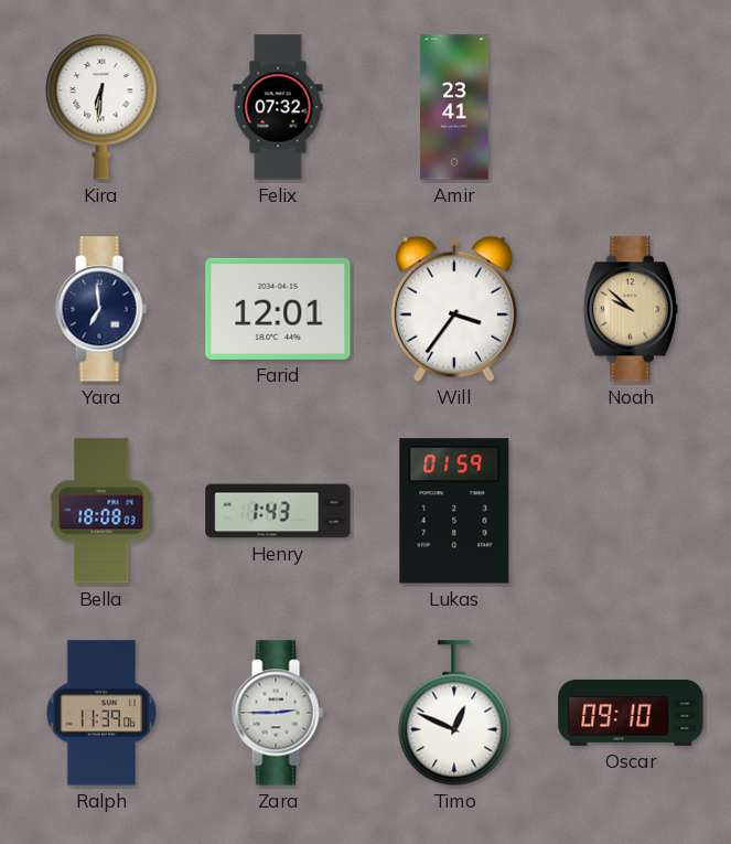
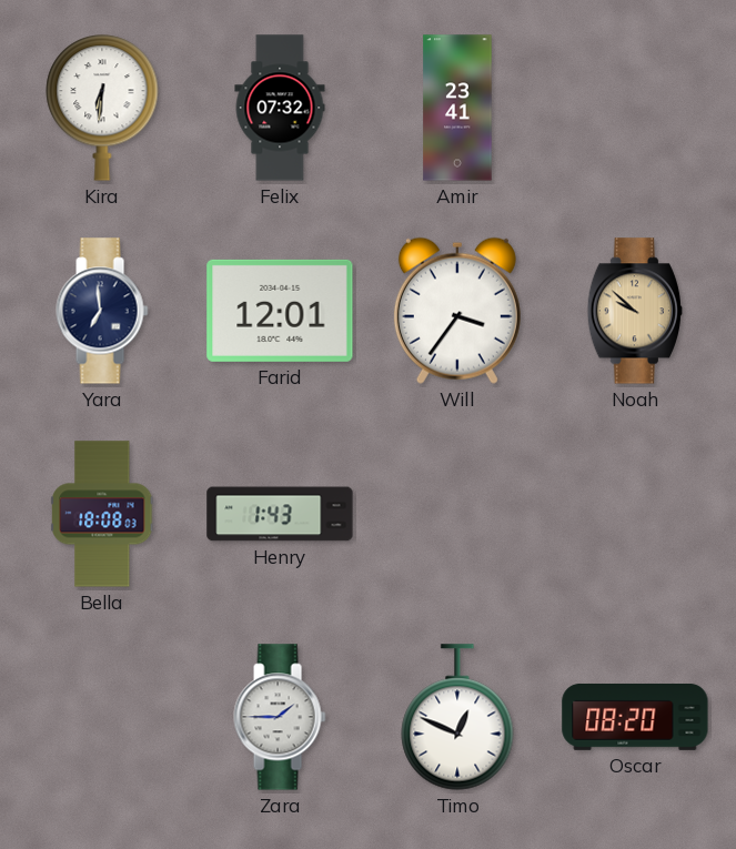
Lukas: 01:59 -> none
Ralph: 11:39 -> none
Zara: 2:45 -> 1:45
Oscar: 09:10 -> 08:20
